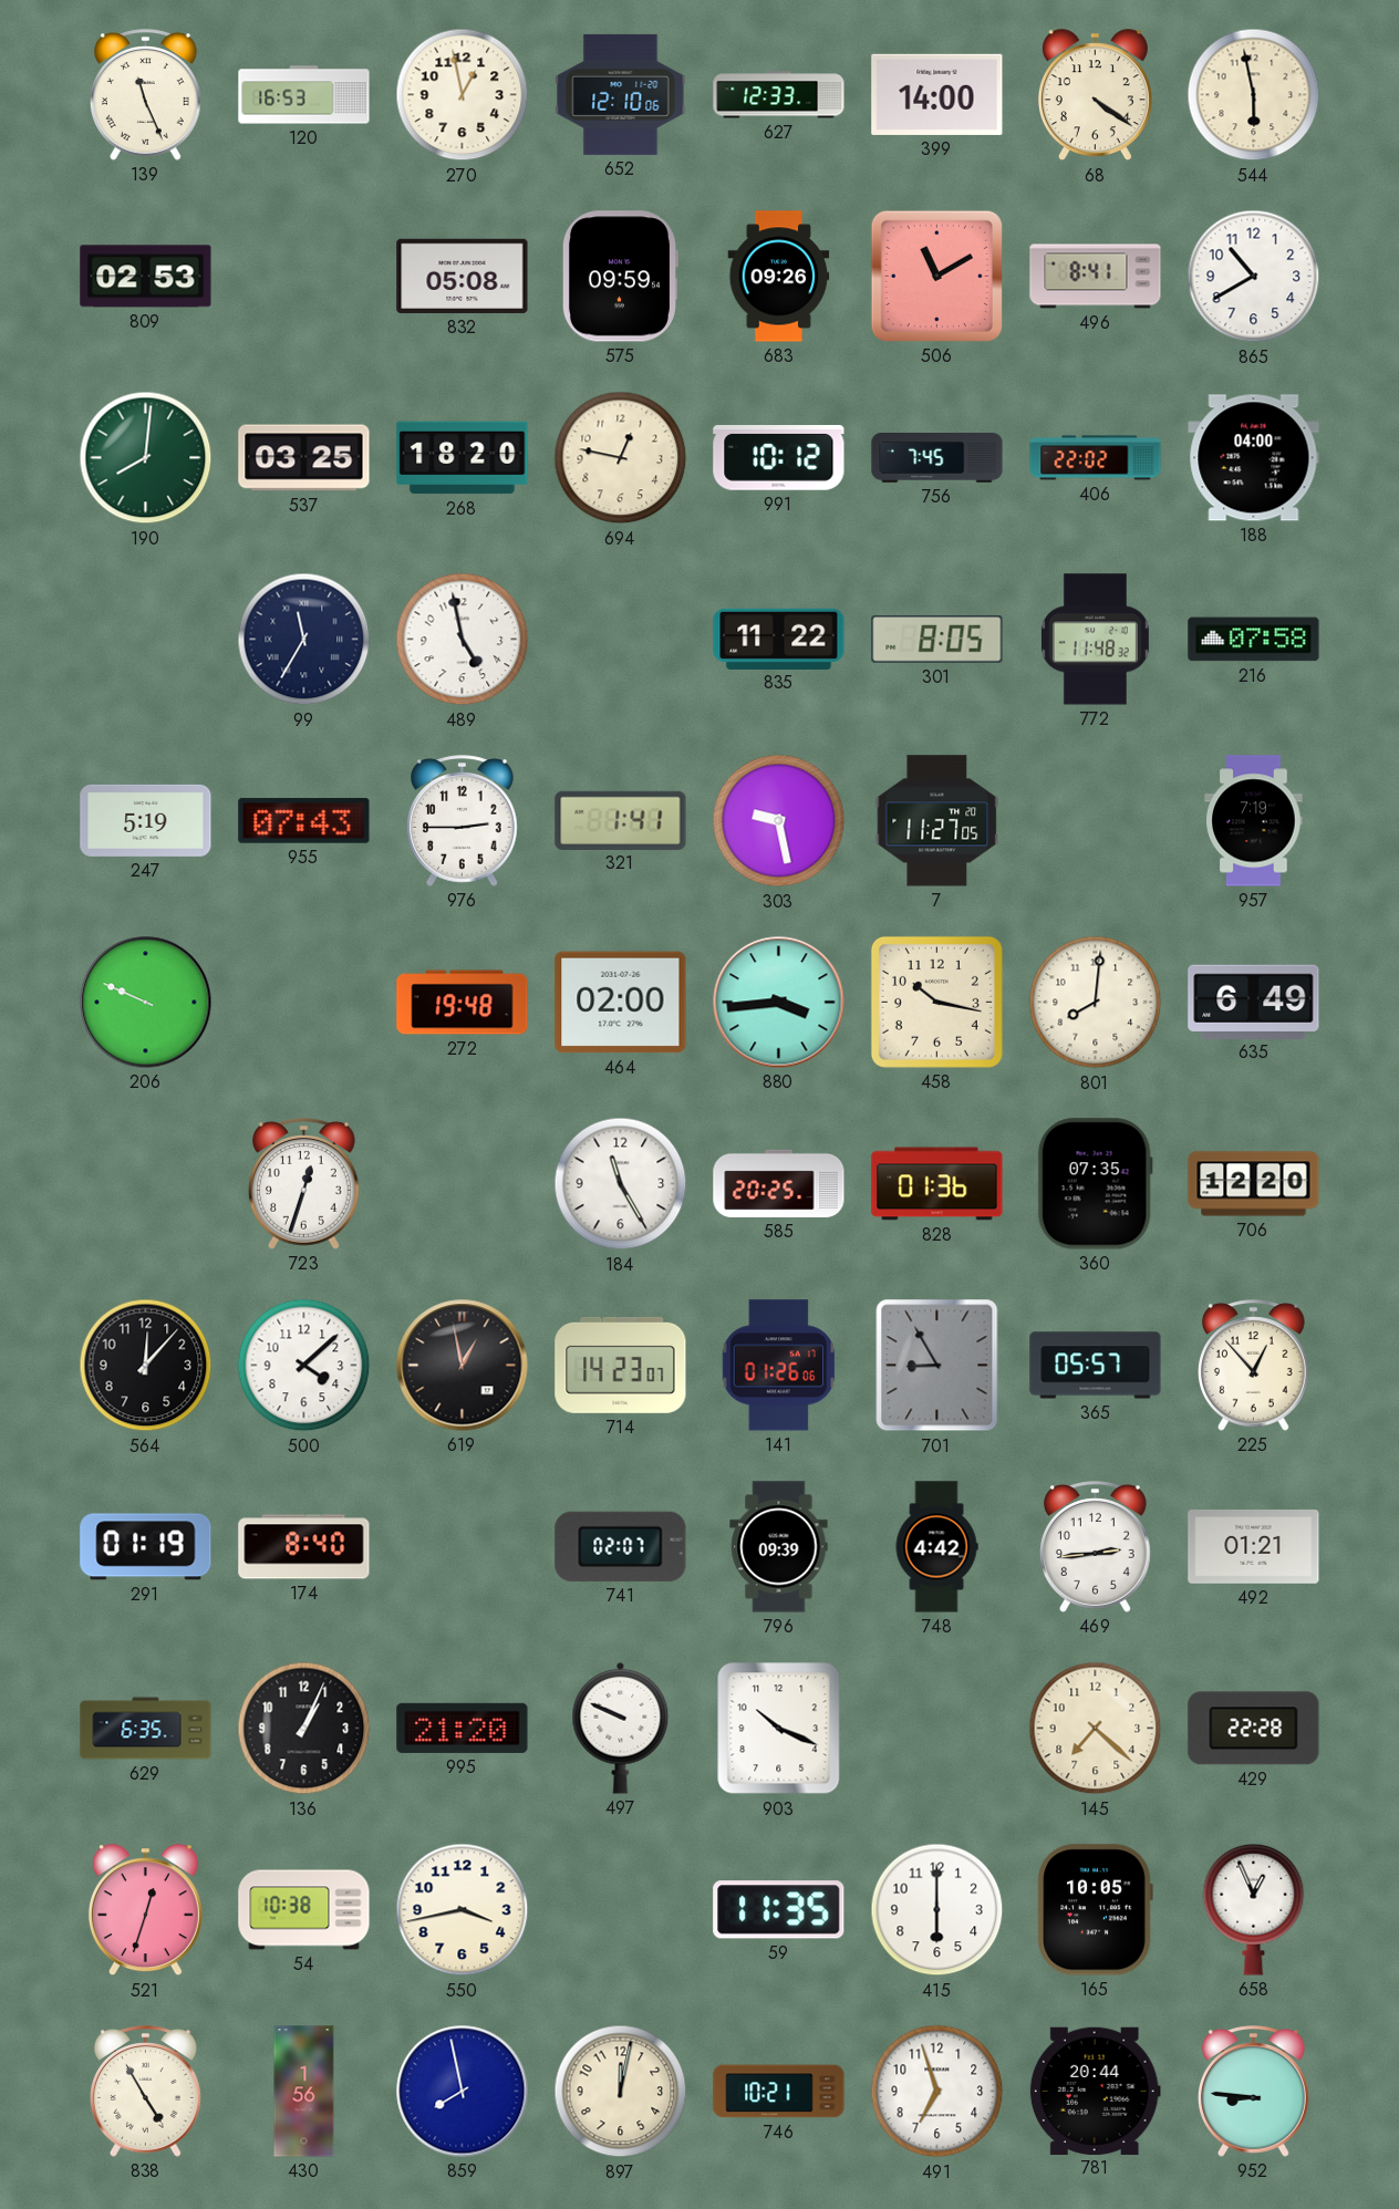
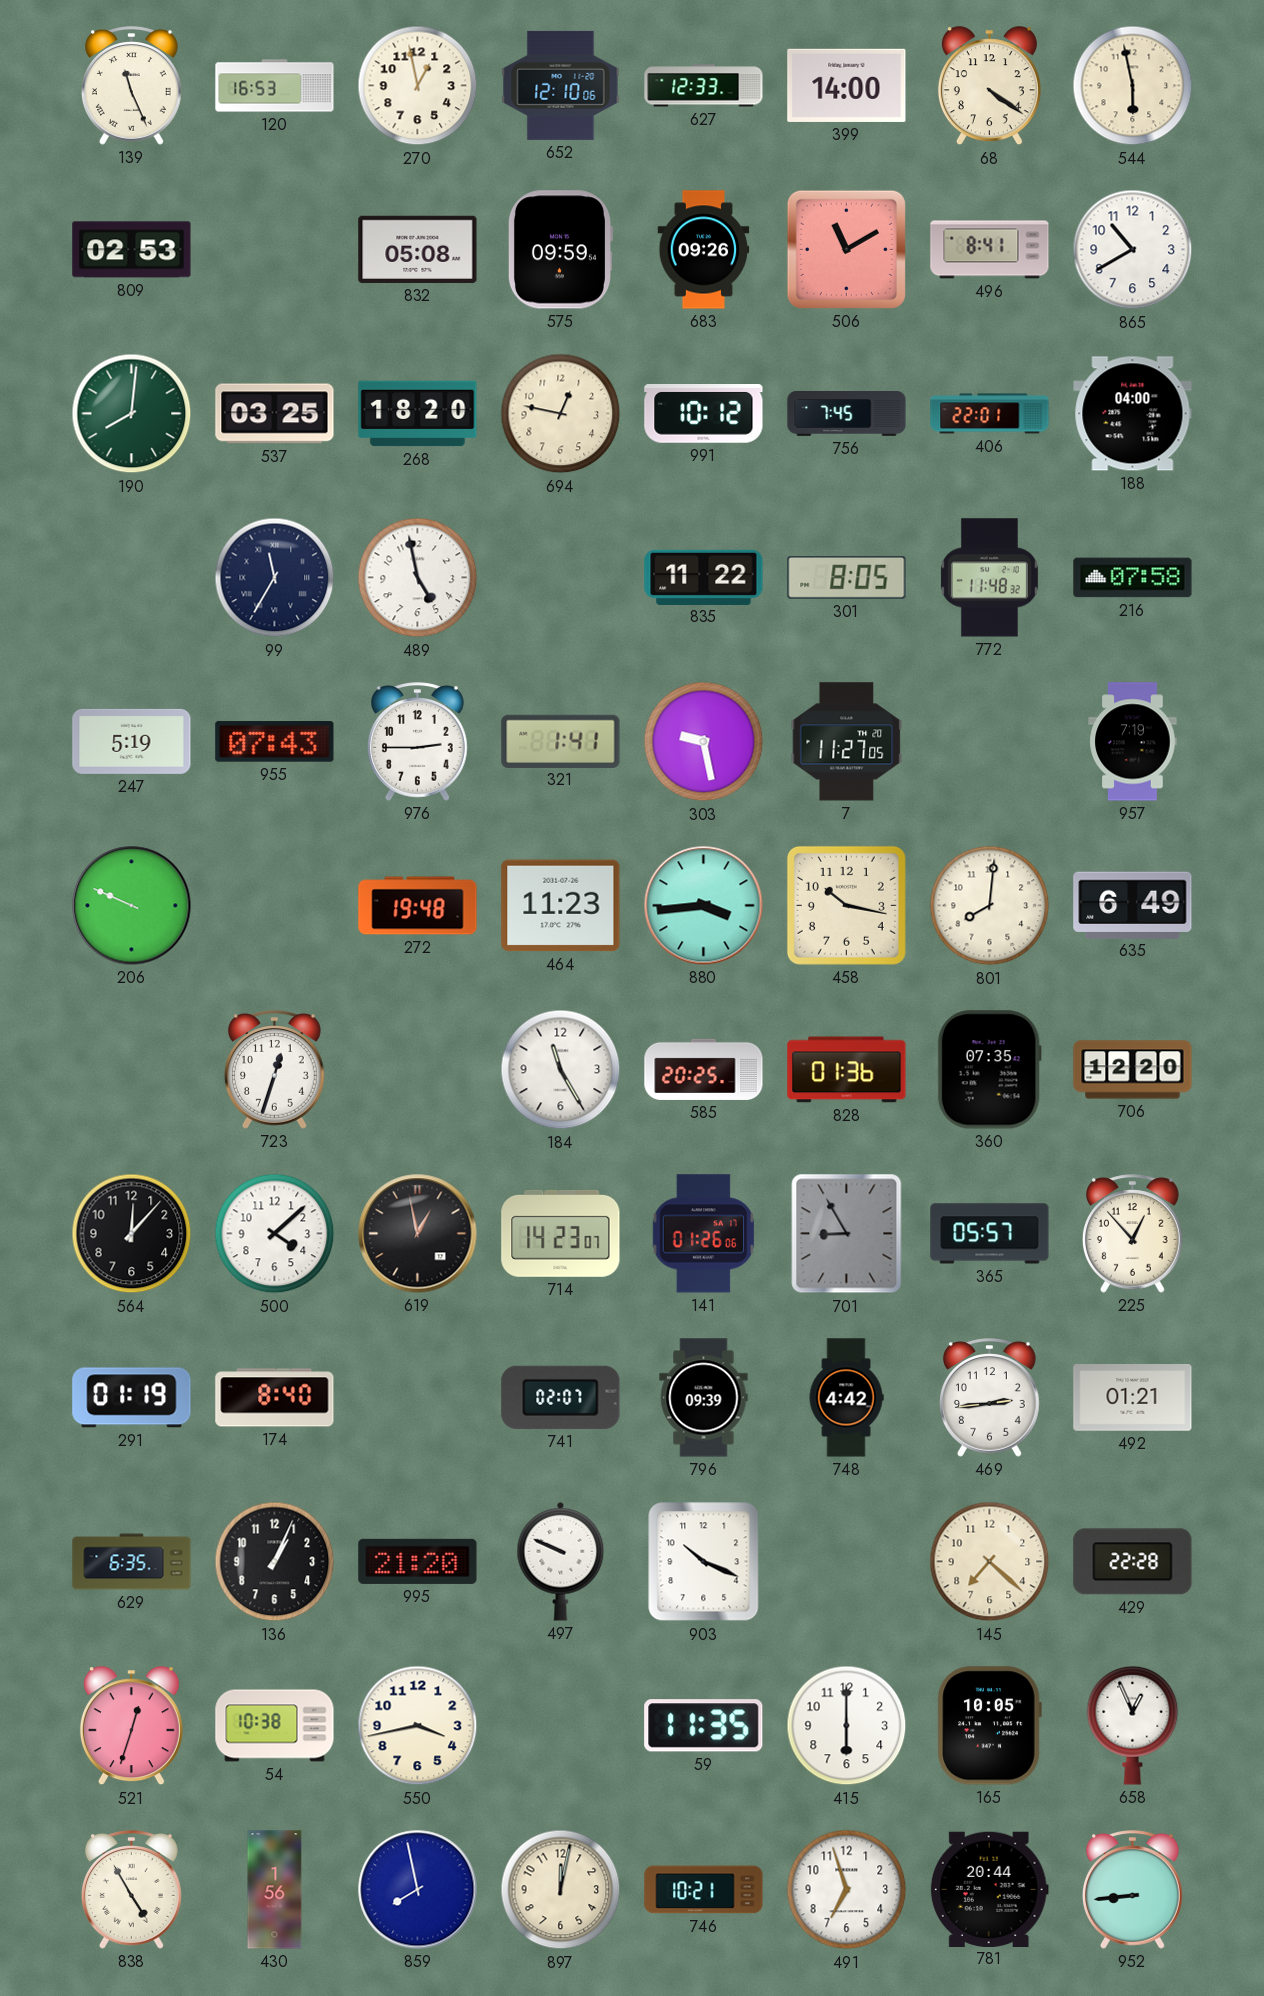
406: 22:02 -> 22:01
464: 02:00 -> 11:23
952: 8:46 -> 8:44
